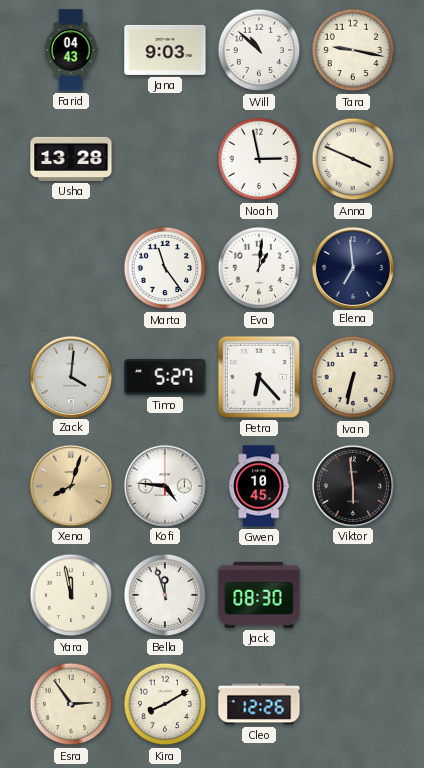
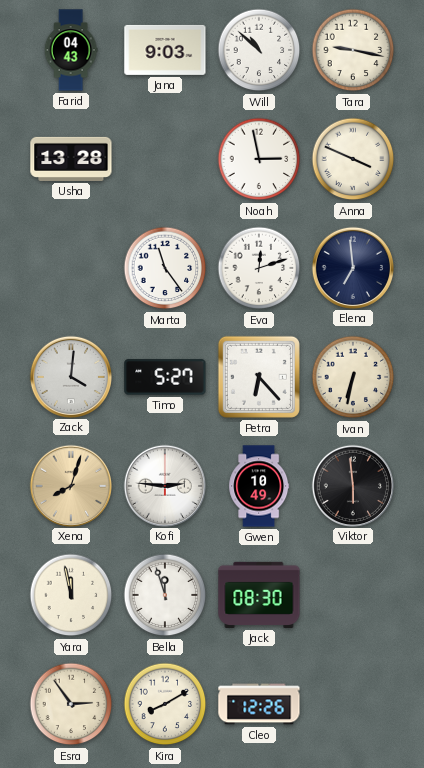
Eva: 1:01 -> 12:12
Kofi: 4:46 -> 2:46
Gwen: 10:45 -> 10:49
